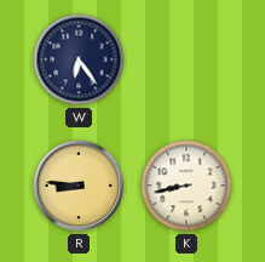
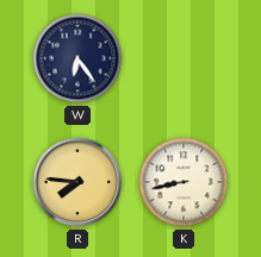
R: 8:46 -> 7:46
